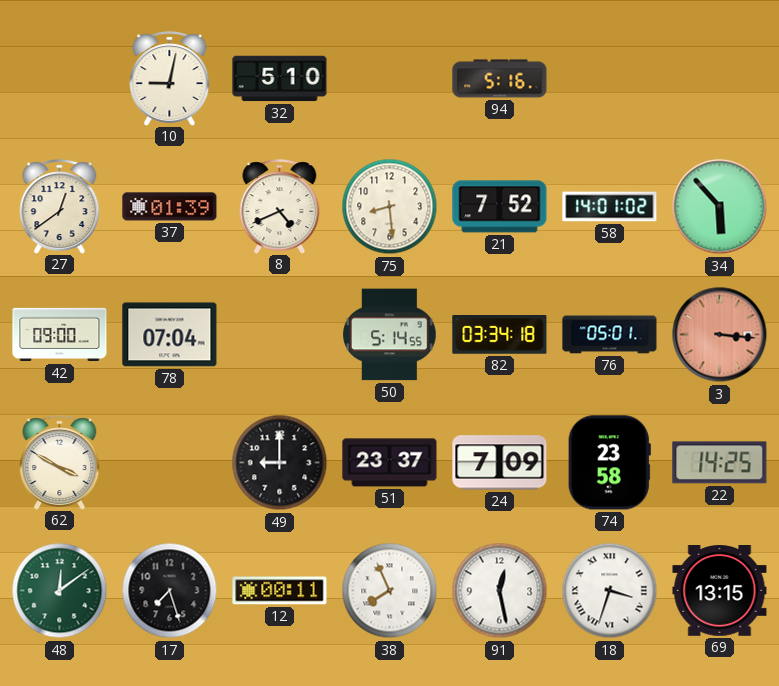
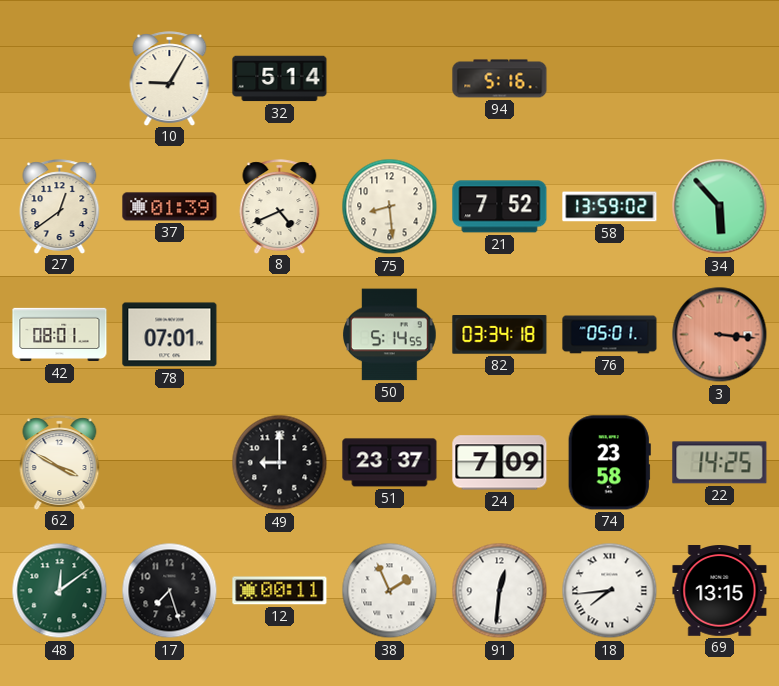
10: 9:02 -> 9:05
32: 5:10 -> 5:14
58: 14:01 -> 13:59
42: 09:00 -> 08:01
78: 07:04 -> 07:01
38: 7:56 -> 1:56
91: 12:28 -> 12:31
18: 3:33 -> 7:44
